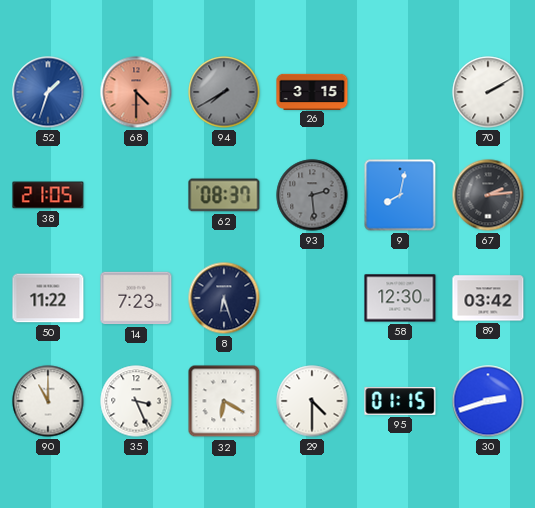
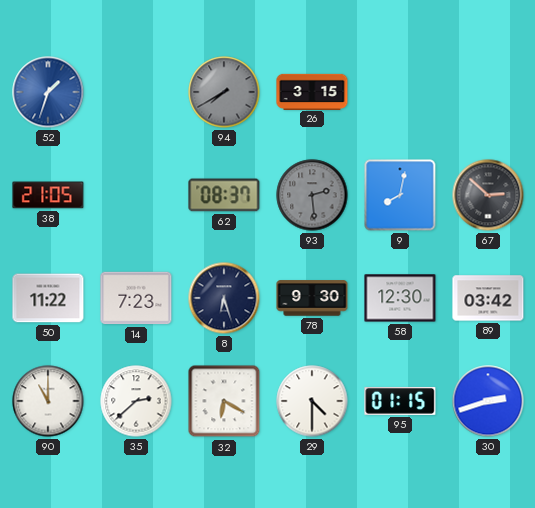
68: 4:30 -> none
70: 2:10 -> none
67: 2:14 -> 2:52
78: none -> 9:30
35: 3:26 -> 2:38
